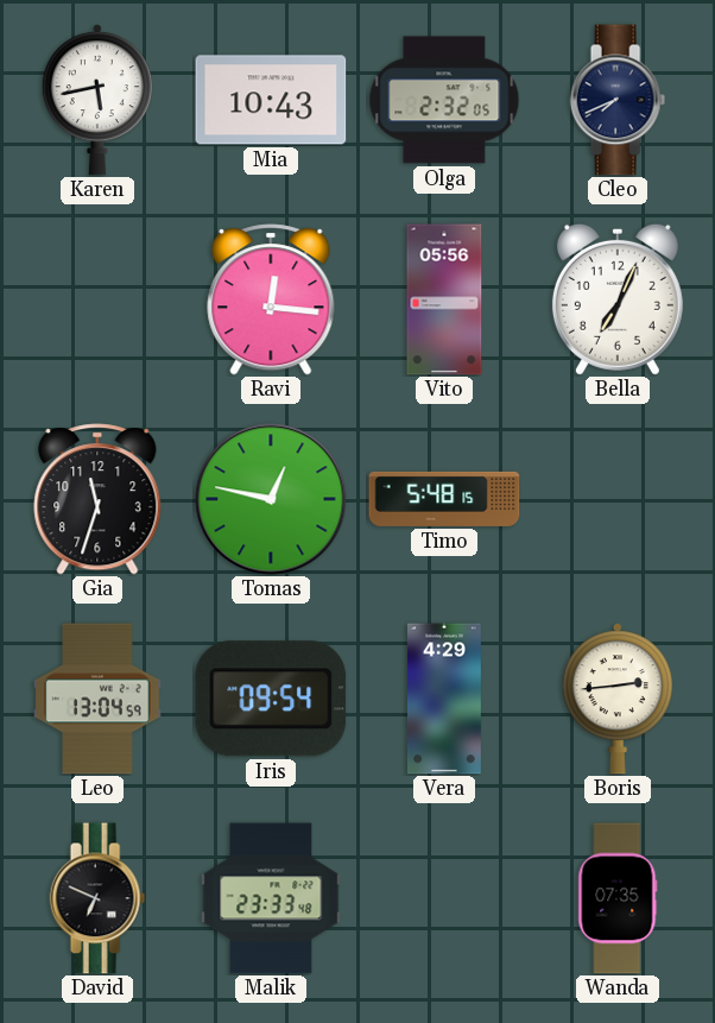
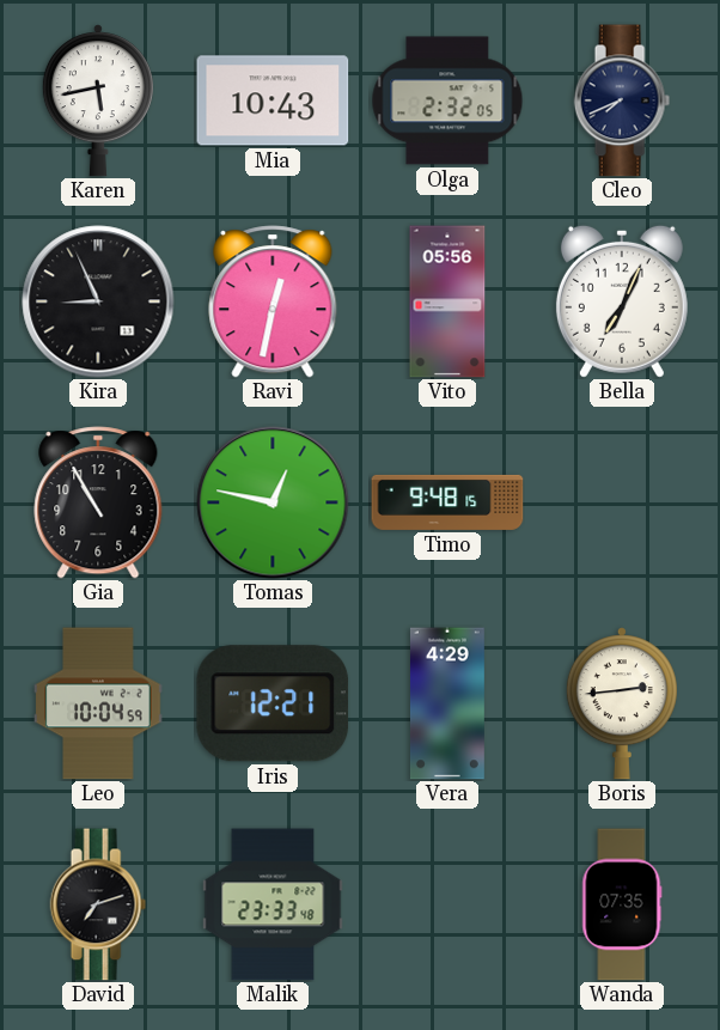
Kira: none -> 8:56
Ravi: 12:16 -> 12:32
Gia: 11:33 -> 10:55
Timo: 5:48 -> 9:48
Leo: 13:04 -> 10:04
Iris: 09:54 -> 12:21
David: 6:49 -> 7:12
